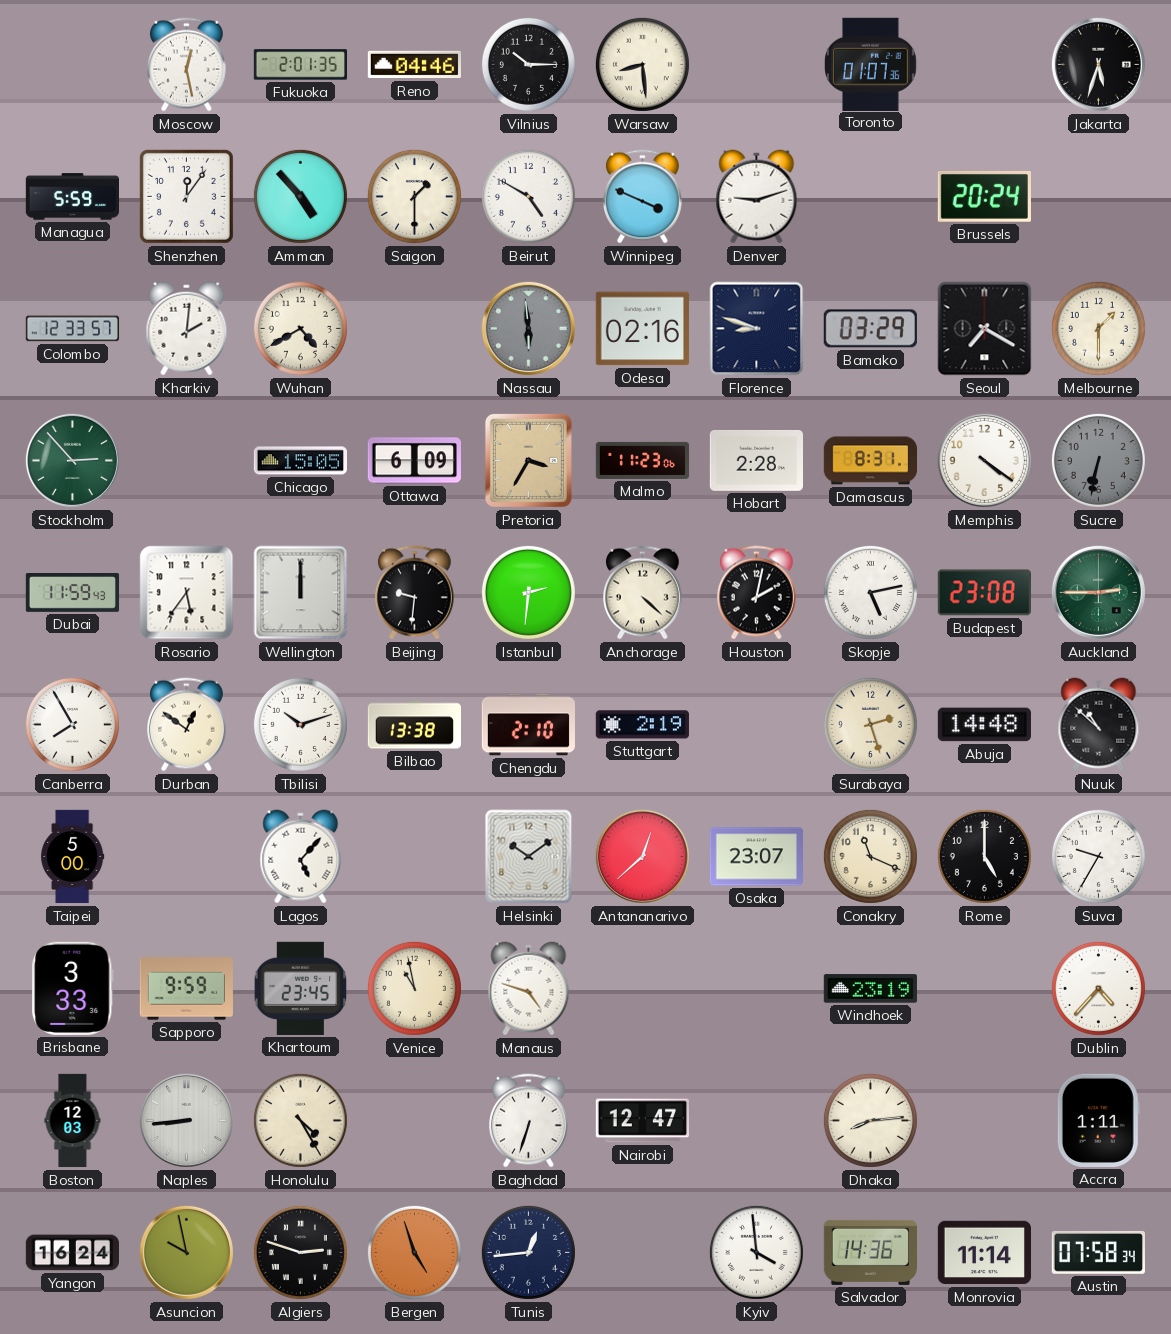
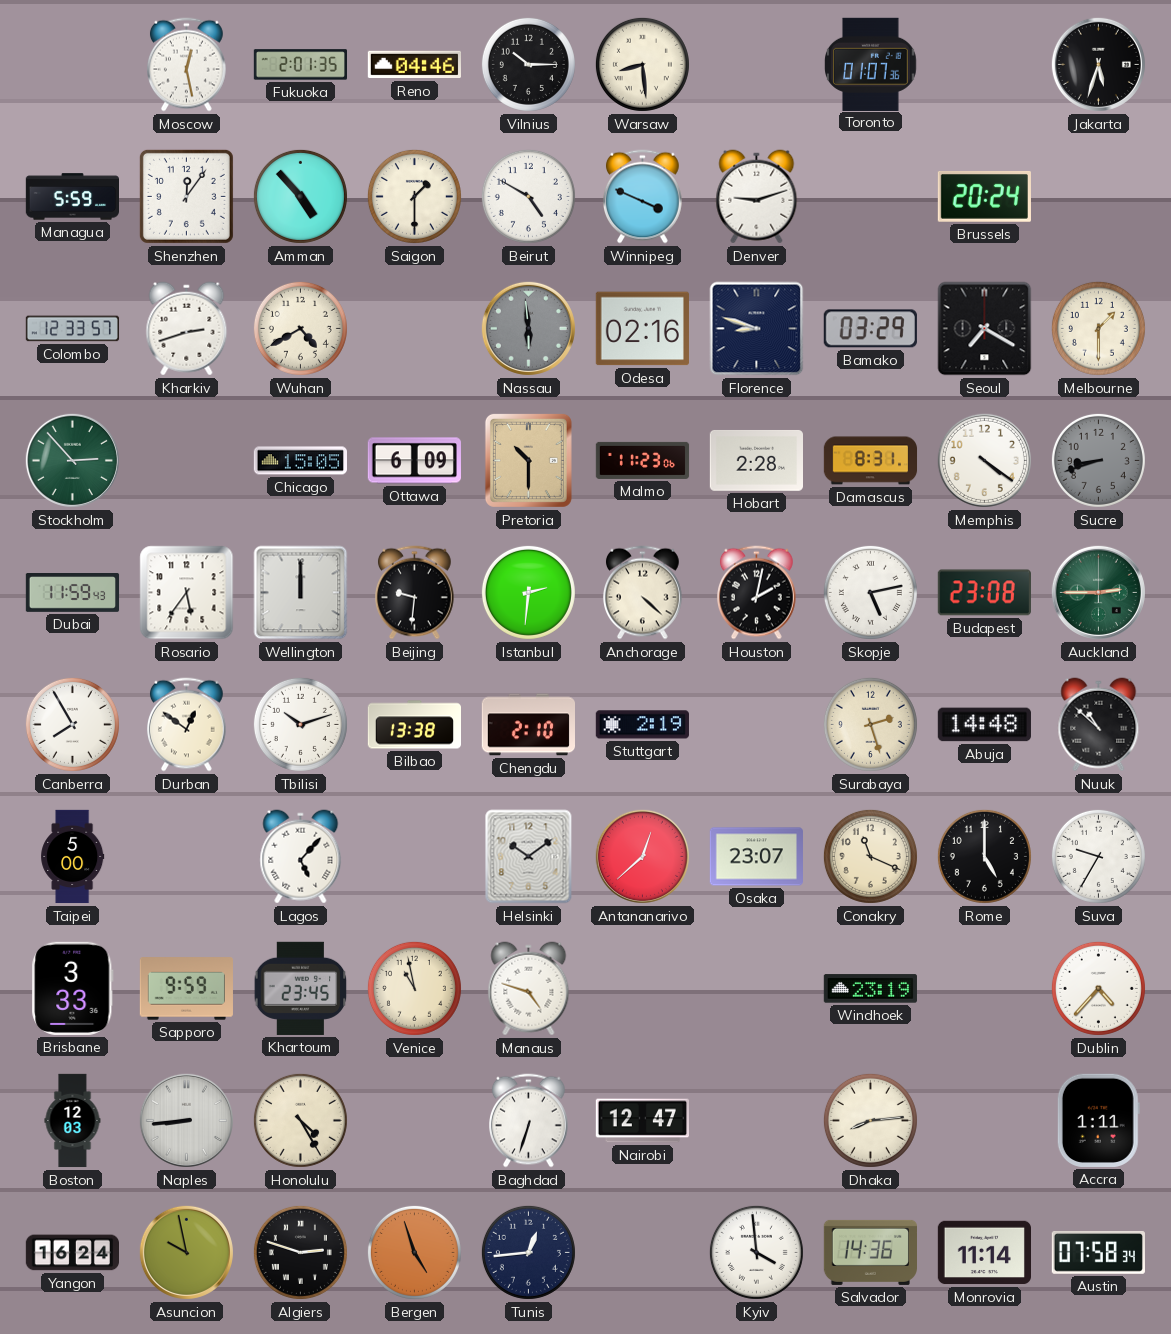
Kharkiv: 2:01 -> 2:42
Pretoria: 3:35 -> 10:30
Sucre: 6:32 -> 8:42
